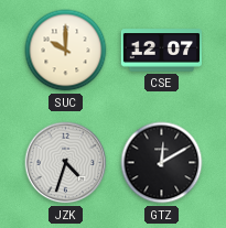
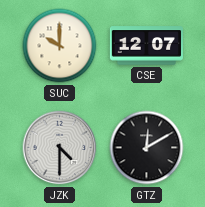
JZK: 4:33 -> 4:30
